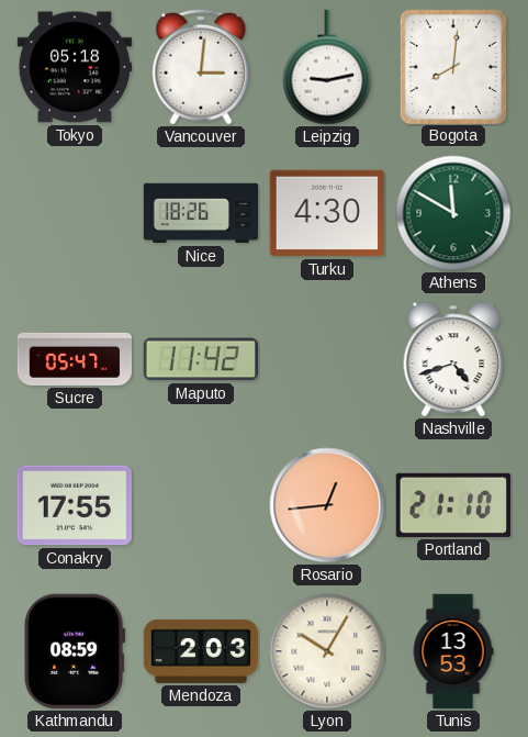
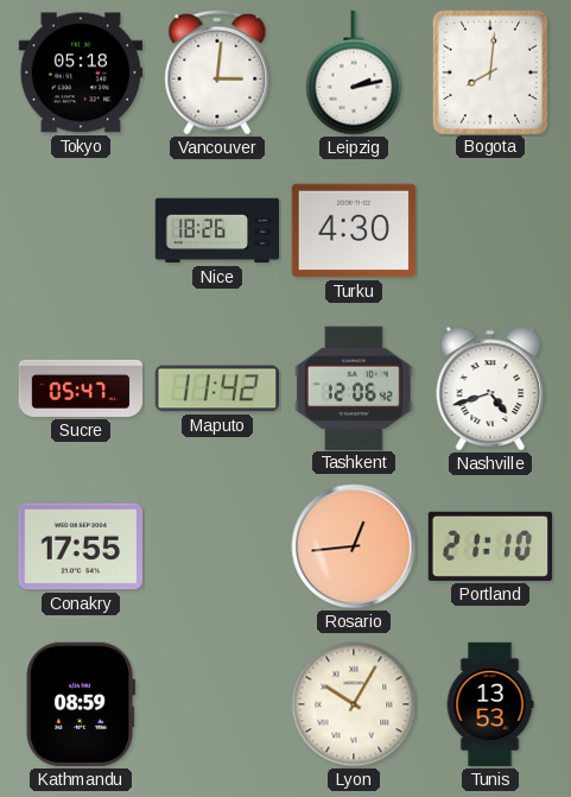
Leipzig: 9:13 -> 2:13
Athens: 11:50 -> none
Tashkent: none -> 12:06
Mendoza: 2:03 -> none
